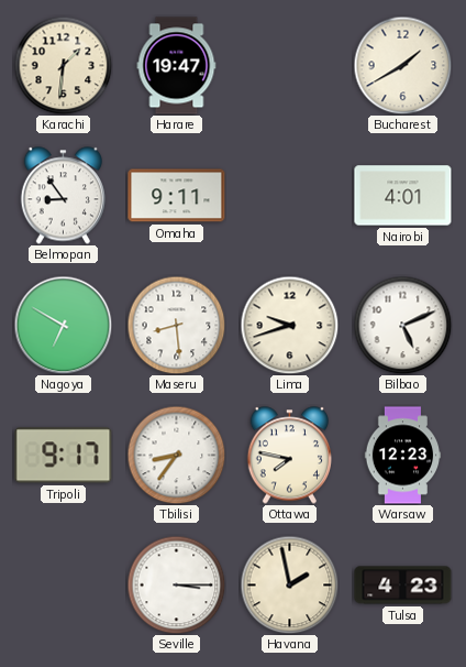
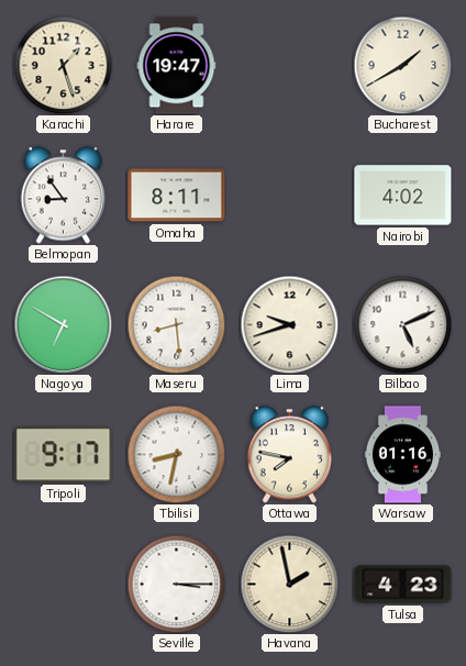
Karachi: 1:31 -> 1:27
Omaha: 9:11 -> 8:11
Nairobi: 4:01 -> 4:02
Tbilisi: 8:36 -> 8:32
Warsaw: 12:23 -> 01:16
